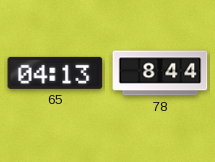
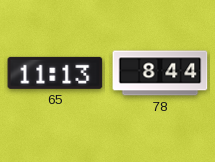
65: 04:13 -> 11:13
